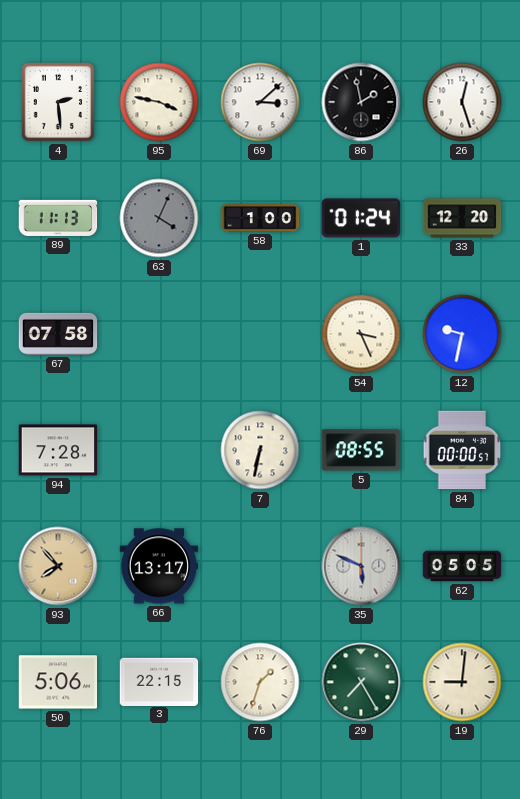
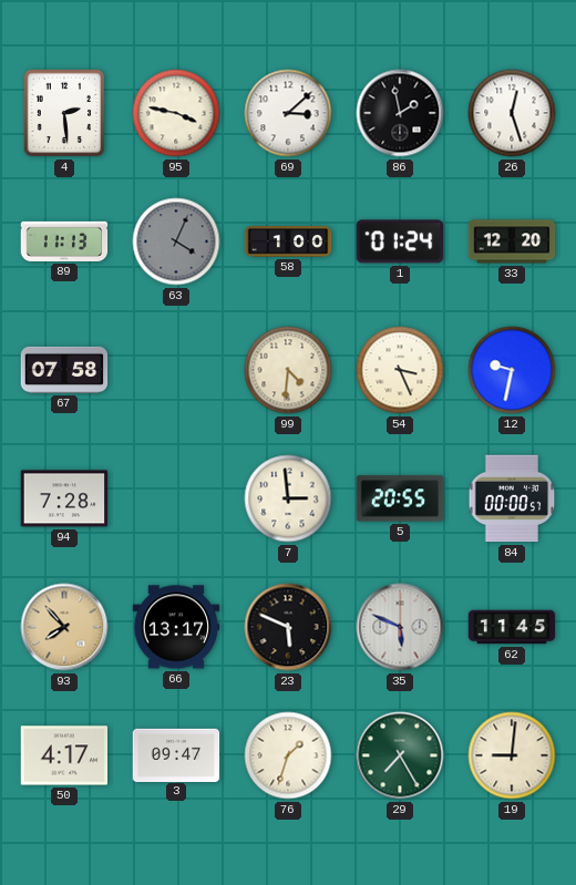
99: none -> 4:31
7: 6:32 -> 2:59
5: 08:55 -> 20:55
23: none -> 5:49
62: 05:05 -> 11:45
50: 5:06 -> 4:17
3: 22:15 -> 09:47
